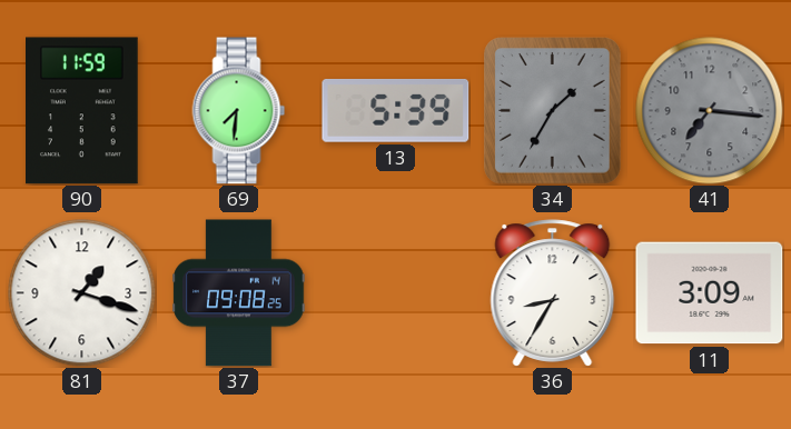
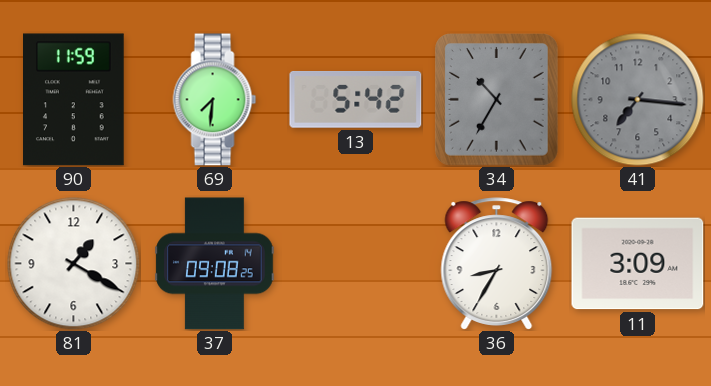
13: 5:39 -> 5:42
34: 1:35 -> 10:35
81: 1:18 -> 1:20
